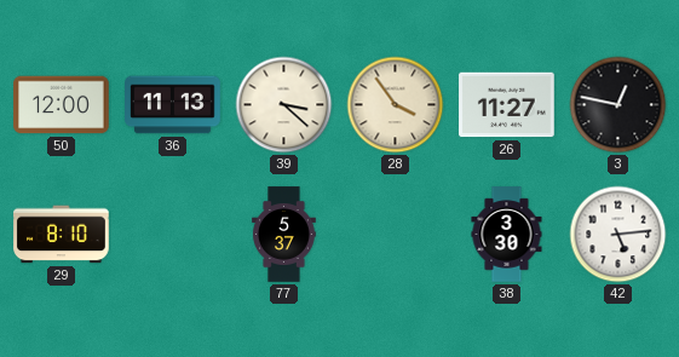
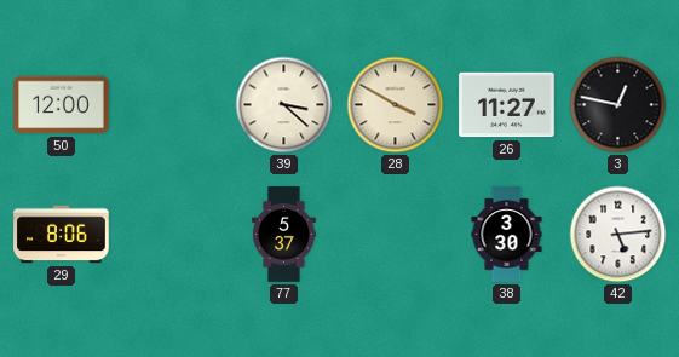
36: 11:13 -> none
28: 3:54 -> 3:50
29: 8:10 -> 8:06
